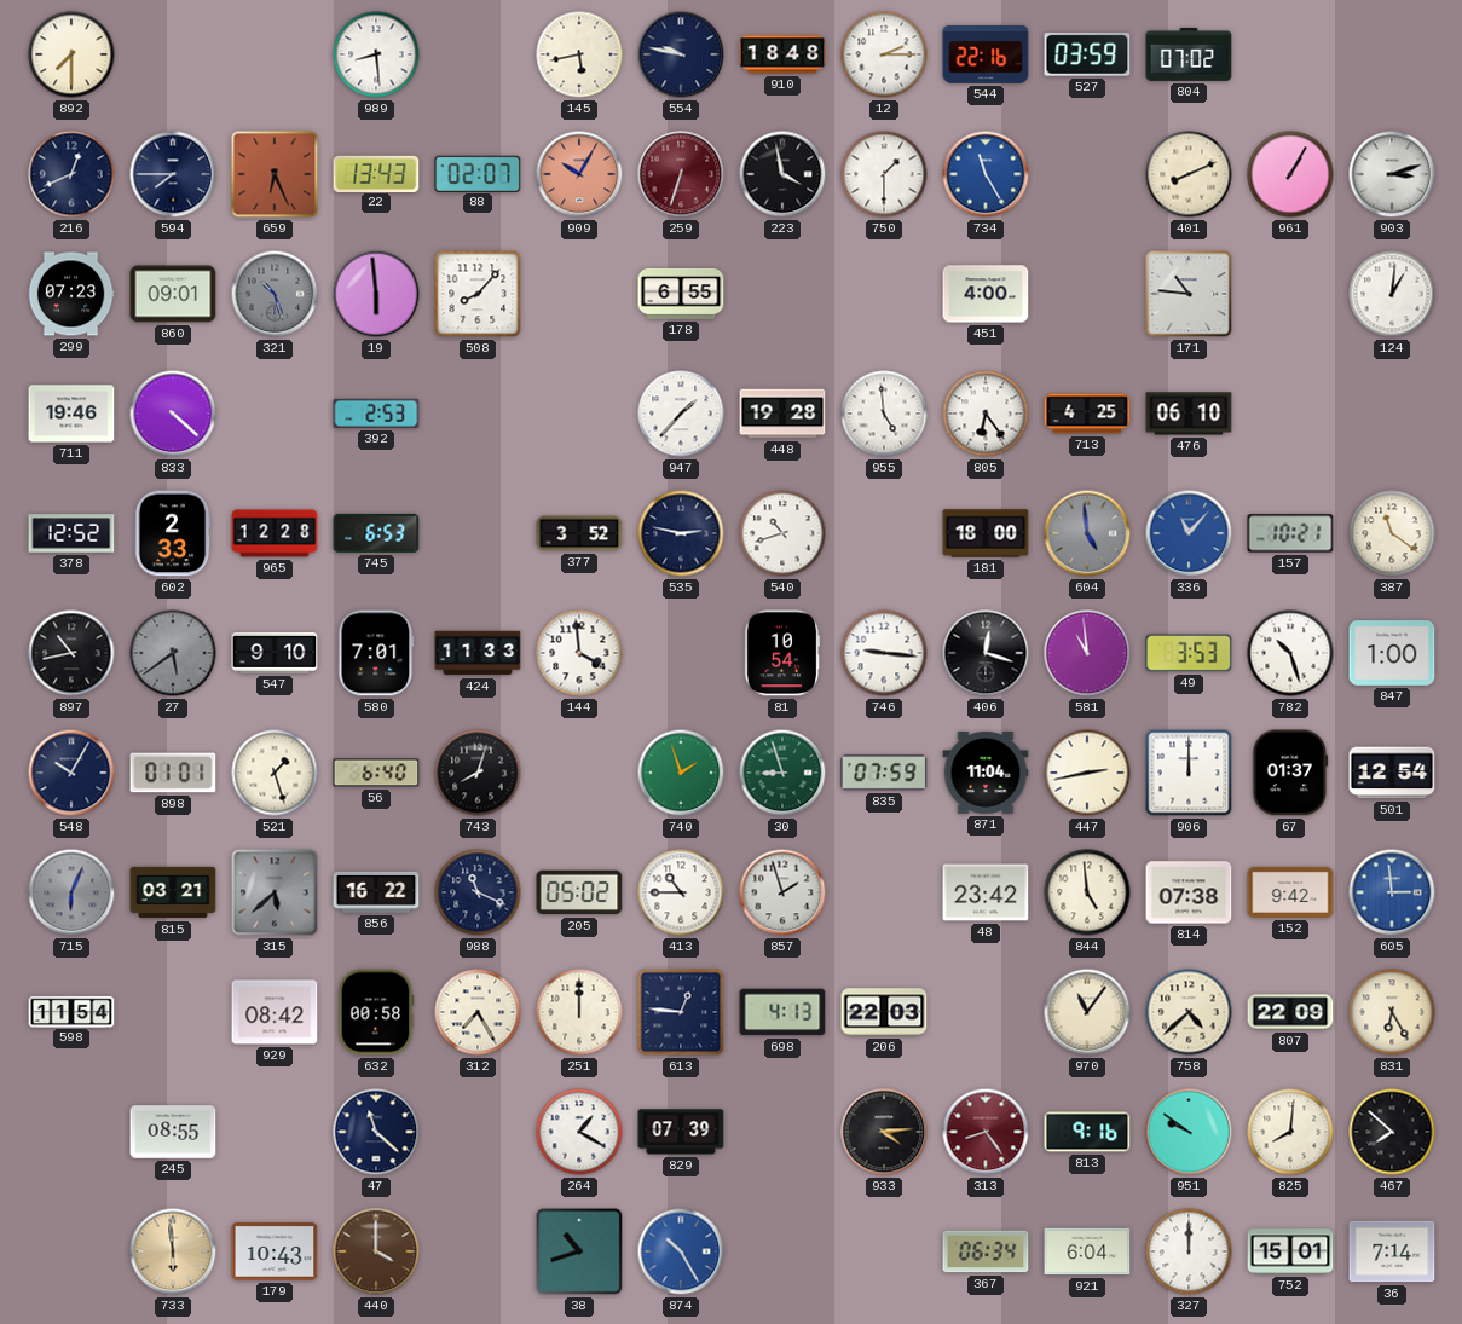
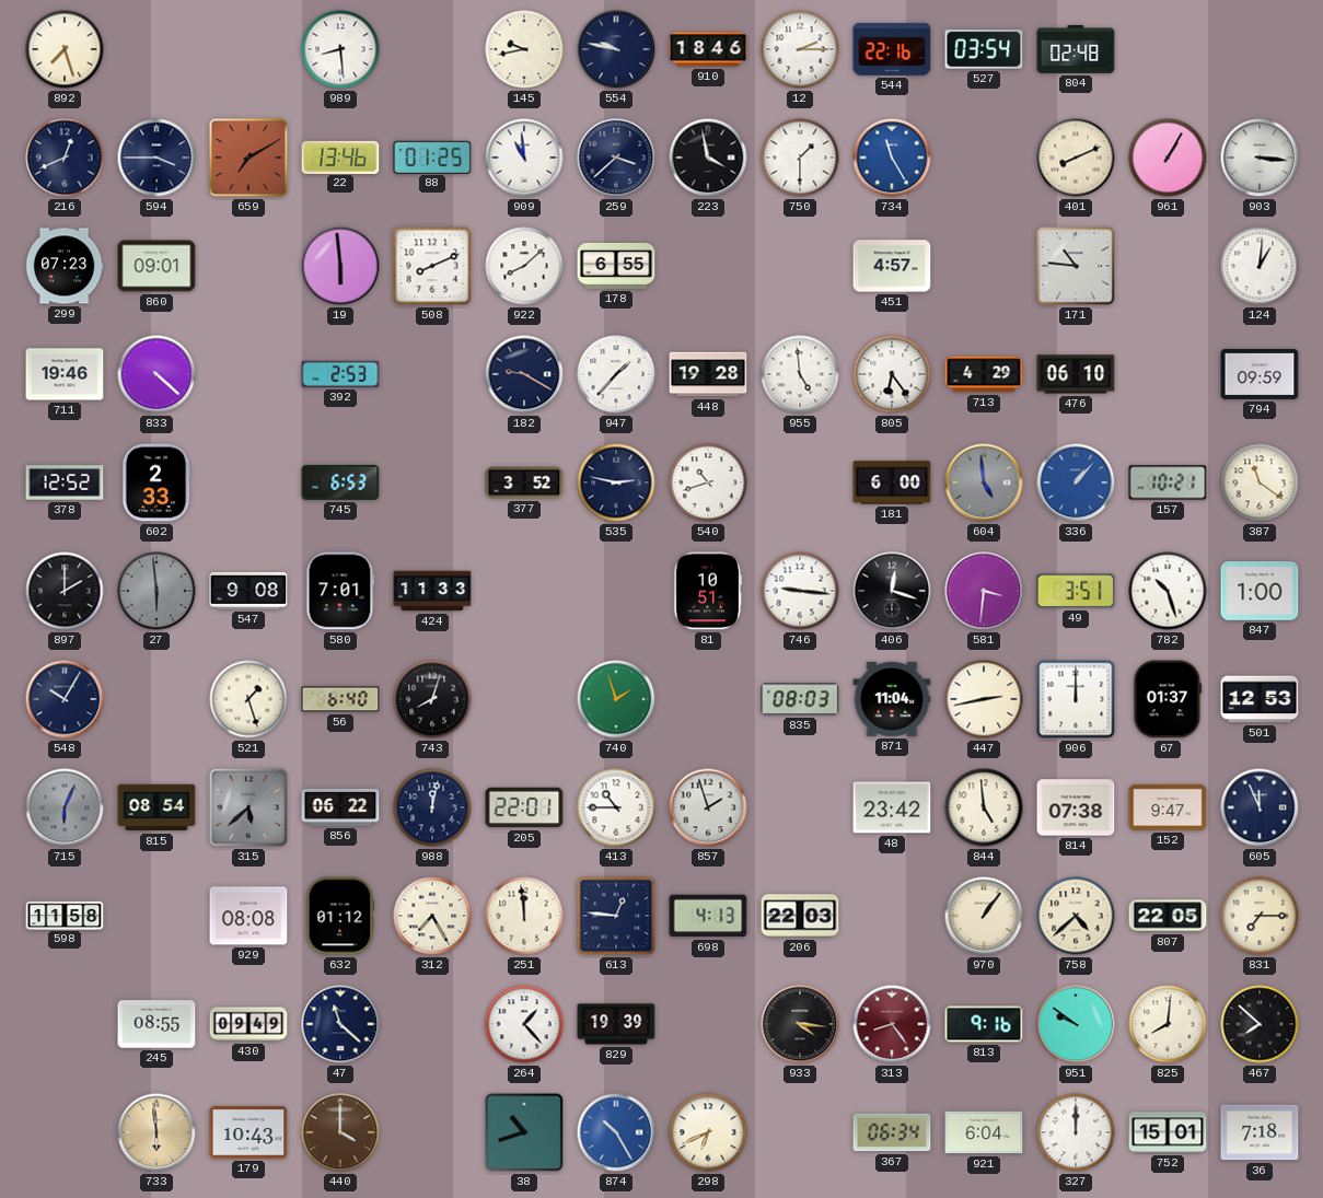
892: 7:30 -> 7:27
145: 5:43 -> 9:43
910: 18:48 -> 18:46
527: 03:59 -> 03:54
804: 07:02 -> 02:48
594: 7:45 -> 3:45
659: 6:26 -> 7:10
22: 13:43 -> 13:46
88: 02:07 -> 01:25
909: 10:05 -> 10:59
909 dial: salmon -> white
259: 6:33 -> 3:38
259 dial: burgundy -> navy
903: 3:12 -> 3:16
321: 10:27 -> none
508: 8:07 -> 8:11
922: none -> 8:08
451: 4:00 -> 4:57
182: none -> 9:20
713: 4:25 -> 4:29
794: none -> 09:59
965: 12:28 -> none
181: 18:00 -> 6:00
336: 11:07 -> 1:07
897: 10:43 -> 2:00
27: 5:39 -> 5:59
547: 9:10 -> 9:08
144: 3:59 -> none
81: 10:54 -> 10:51
581: 10:59 -> 3:31
49: 3:53 -> 3:51
898: 01:01 -> none
30: 8:57 -> none
835: 07:59 -> 08:03
501: 12:54 -> 12:53
815: 03:21 -> 08:54
856: 16:22 -> 06:22
988: 11:19 -> 12:02
205: 05:02 -> 22:01
152: 9:42 -> 9:47
605: 2:59 -> 11:56
605 dial: blue -> navy
598: 11:54 -> 11:58
929: 08:42 -> 08:08
632: 00:58 -> 01:12
251: 12:00 -> 11:59
970: 11:06 -> 1:06
807: 22:09 -> 22:05
831: 6:25 -> 7:15
430: none -> 09:49
264: 1:20 -> 1:23
829: 07:39 -> 19:39
933: 4:14 -> 4:16
298: none -> 6:41
36: 7:14 -> 7:18
